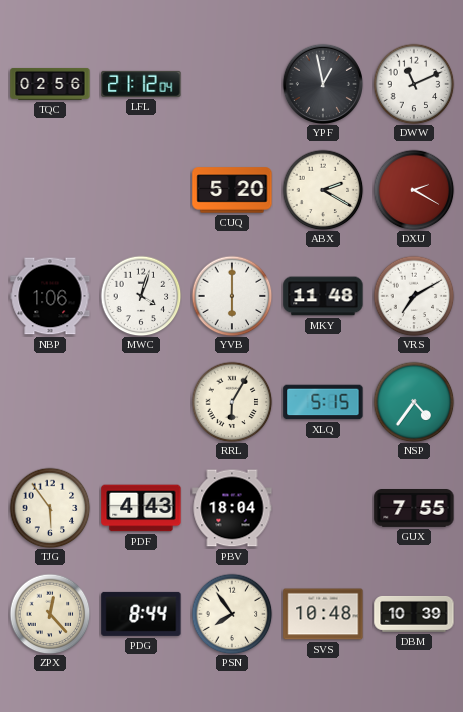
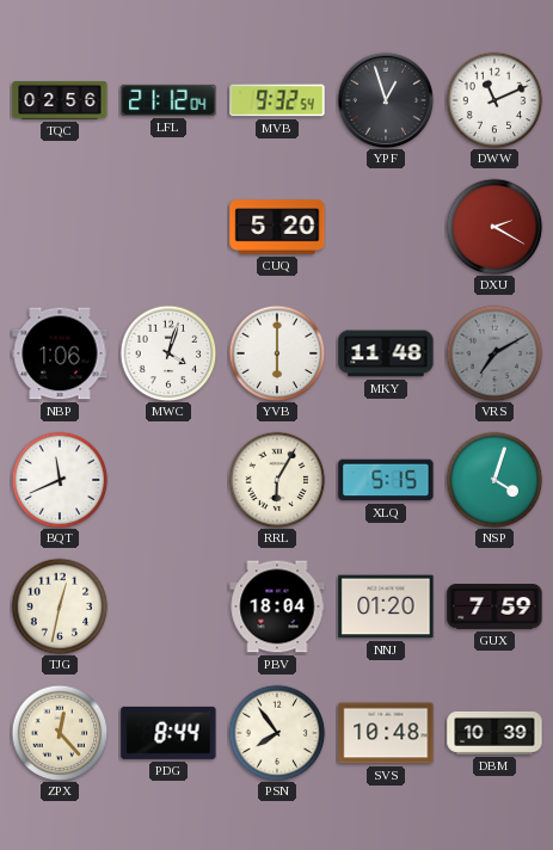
MVB: none -> 9:32
YPF: 12:58 -> 12:57
ABX: 2:20 -> none
VRS dial: white -> grey
BQT: none -> 11:41
NSP: 4:36 -> 4:03
TJG: 5:54 -> 12:32
PDF: 4:43 -> none
NNJ: none -> 01:20
GUX: 7:55 -> 7:59
